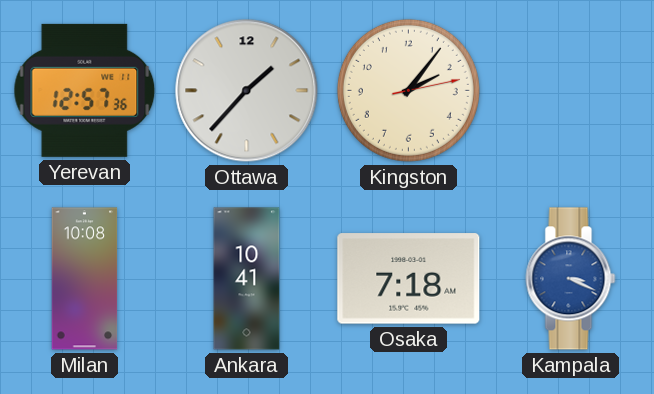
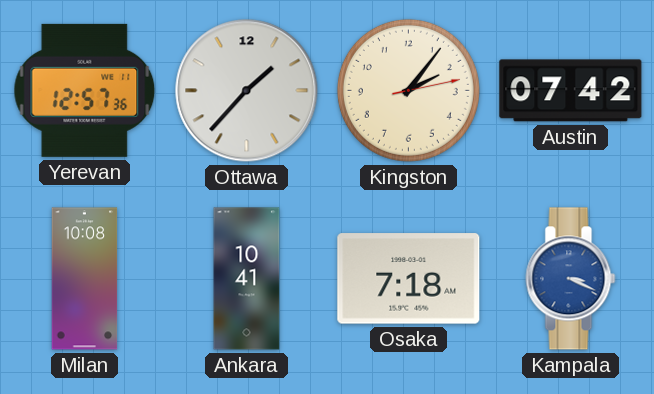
Austin: none -> 07:42
